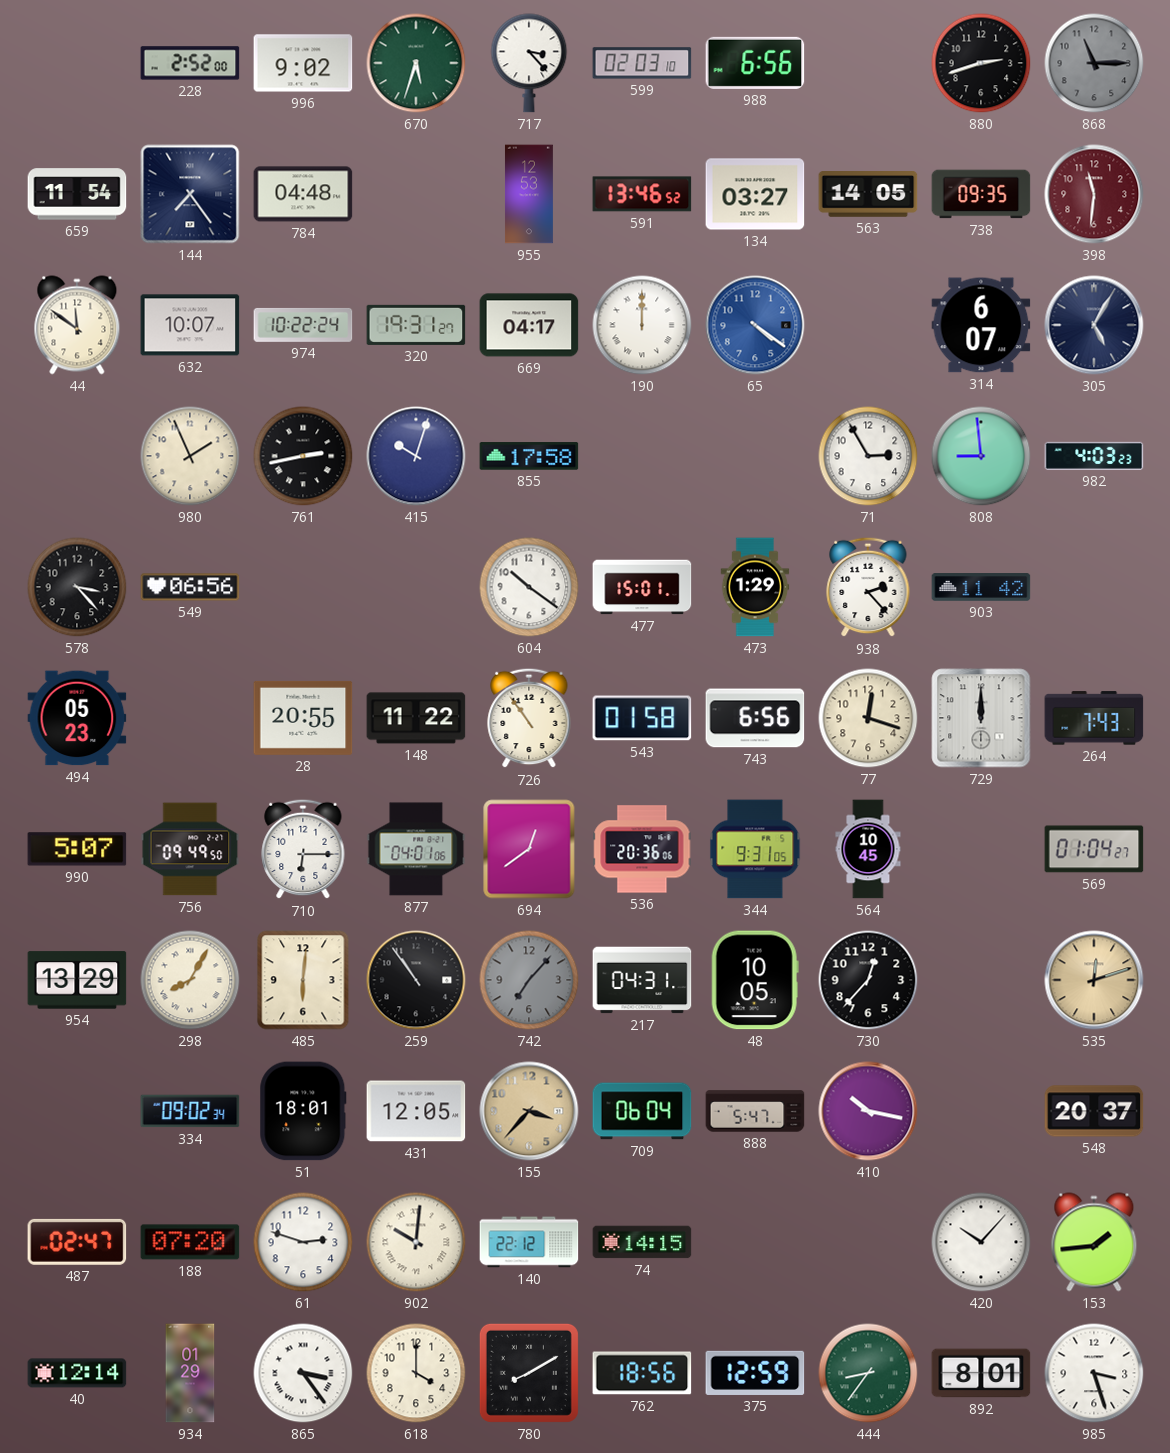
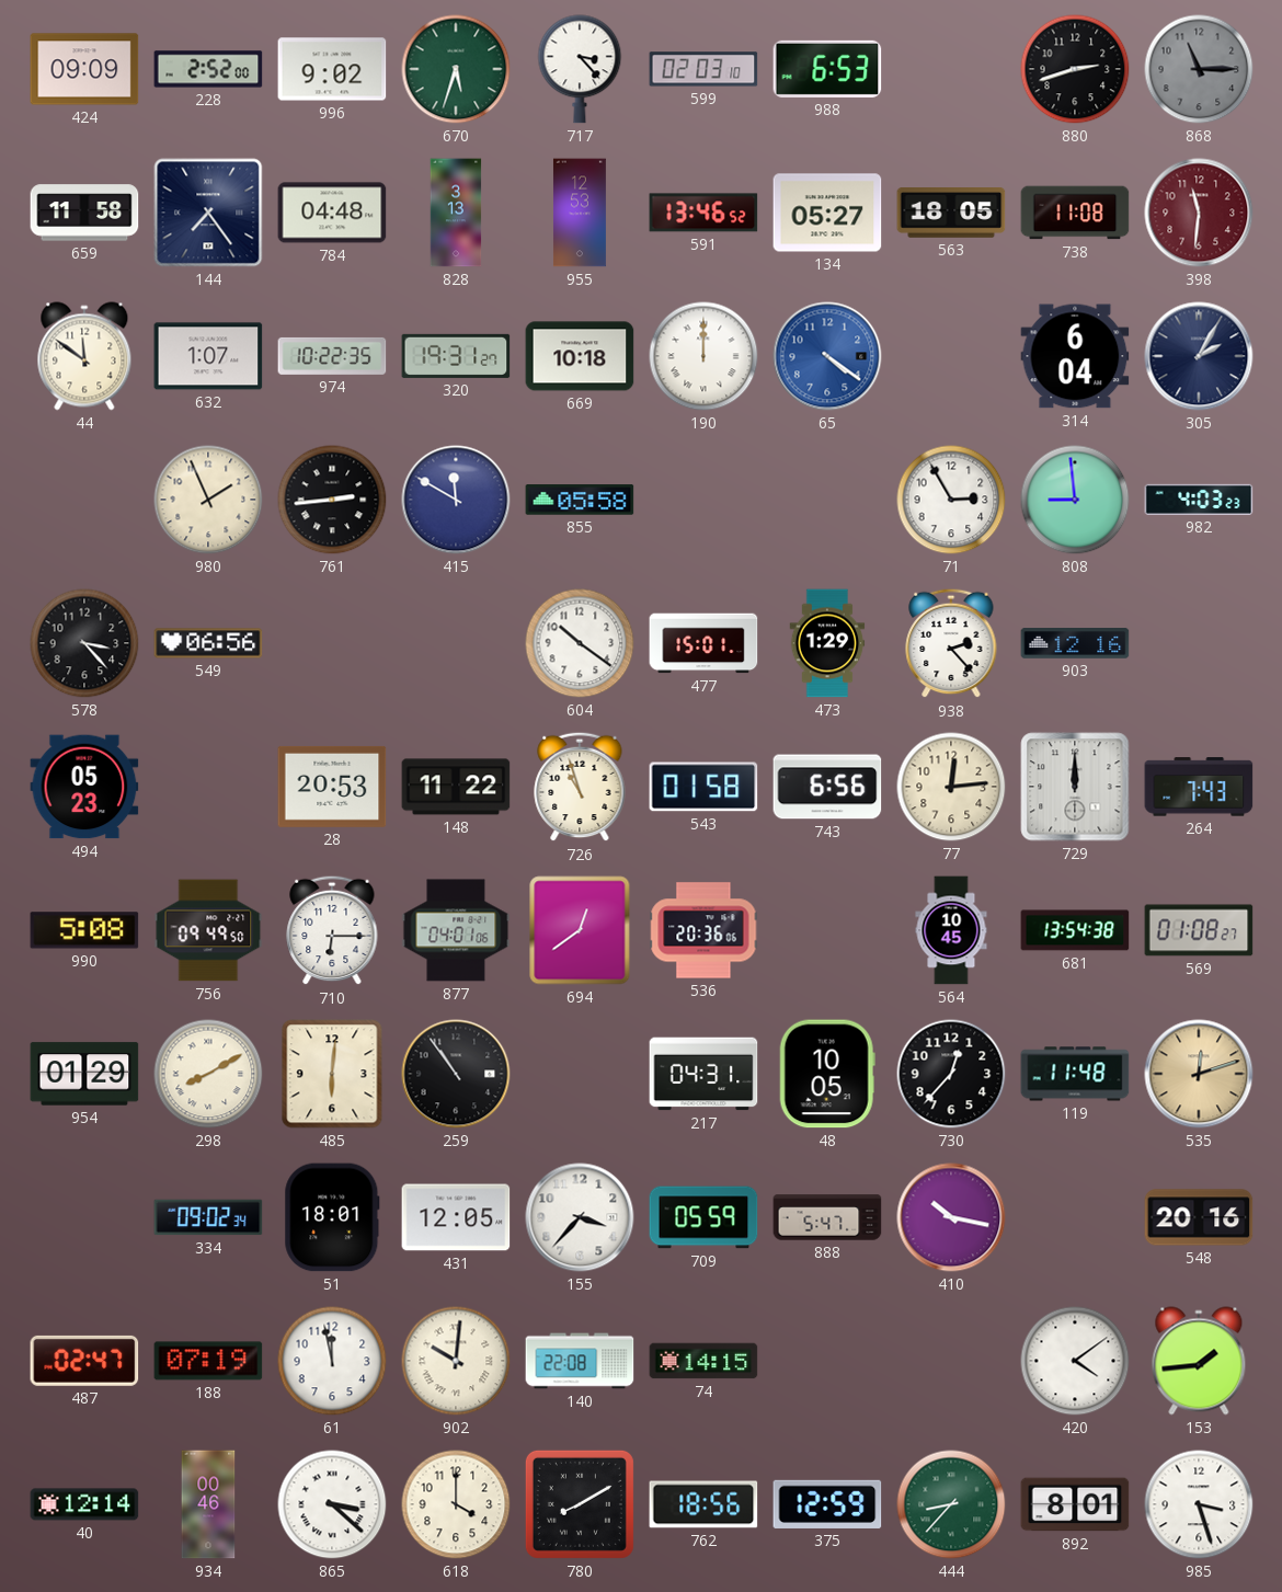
424: none -> 09:09
988: 6:56 -> 6:53
659: 11:54 -> 11:58
828: none -> 3:13
134: 03:27 -> 05:27
563: 14:05 -> 18:05
738: 09:35 -> 11:08
632: 10:07 -> 1:07
974: 10:22:24 -> 10:22:35
669: 04:17 -> 10:18
314: 6:07 -> 6:04
305: 5:05 -> 2:05
761: 2:43 -> 2:44
415: 10:03 -> 11:50
855: 17:58 -> 05:58
903: 11:42 -> 12:16
28: 20:55 -> 20:53
726: 10:54 -> 10:57
77: 12:18 -> 12:14
990: 5:07 -> 5:08
344: 9:31 -> none
681: none -> 13:54
569: 01:04 -> 01:08
954: 13:29 -> 01:29
298: 8:05 -> 8:10
742: 7:07 -> none
119: none -> 11:48
155 dial: champagne -> white
709: 06:04 -> 05:59
548: 20:37 -> 20:16
188: 07:20 -> 07:19
61: 2:48 -> 11:58
140: 22:12 -> 22:08
420: 10:07 -> 4:09
934: 01:29 -> 00:46
865: 3:24 -> 3:22
444: 8:36 -> 8:37
